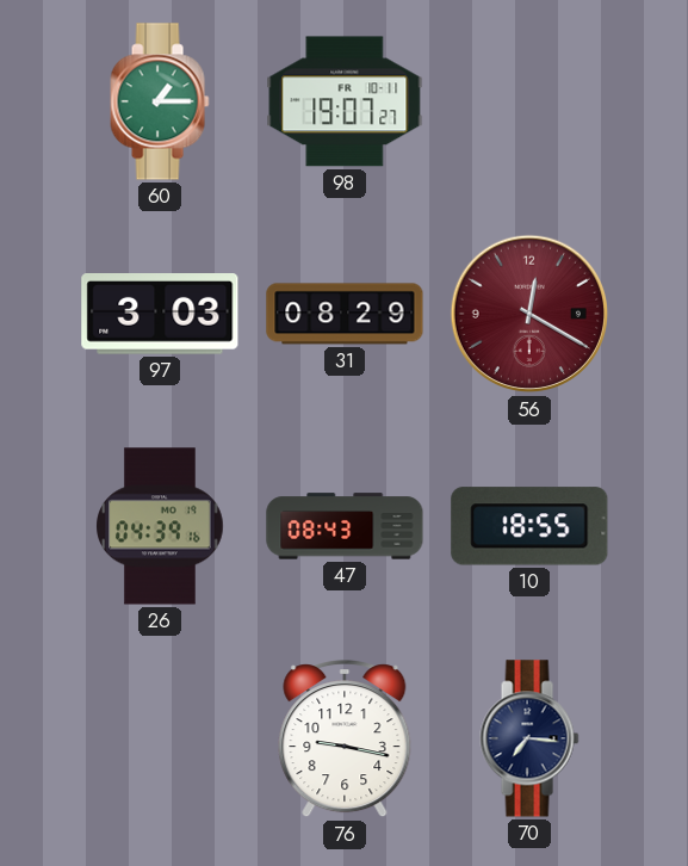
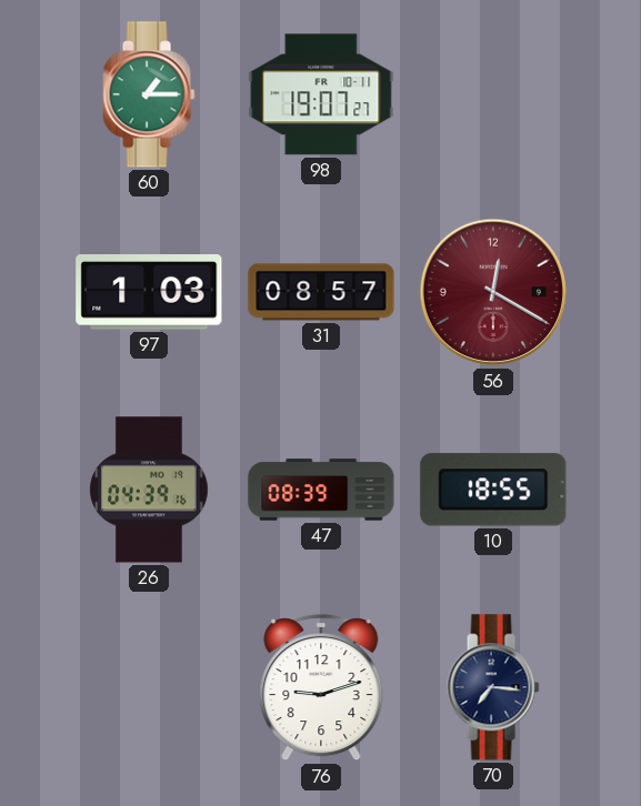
97: 3:03 -> 1:03
31: 08:29 -> 08:57
47: 08:43 -> 08:39
76: 9:17 -> 9:12
